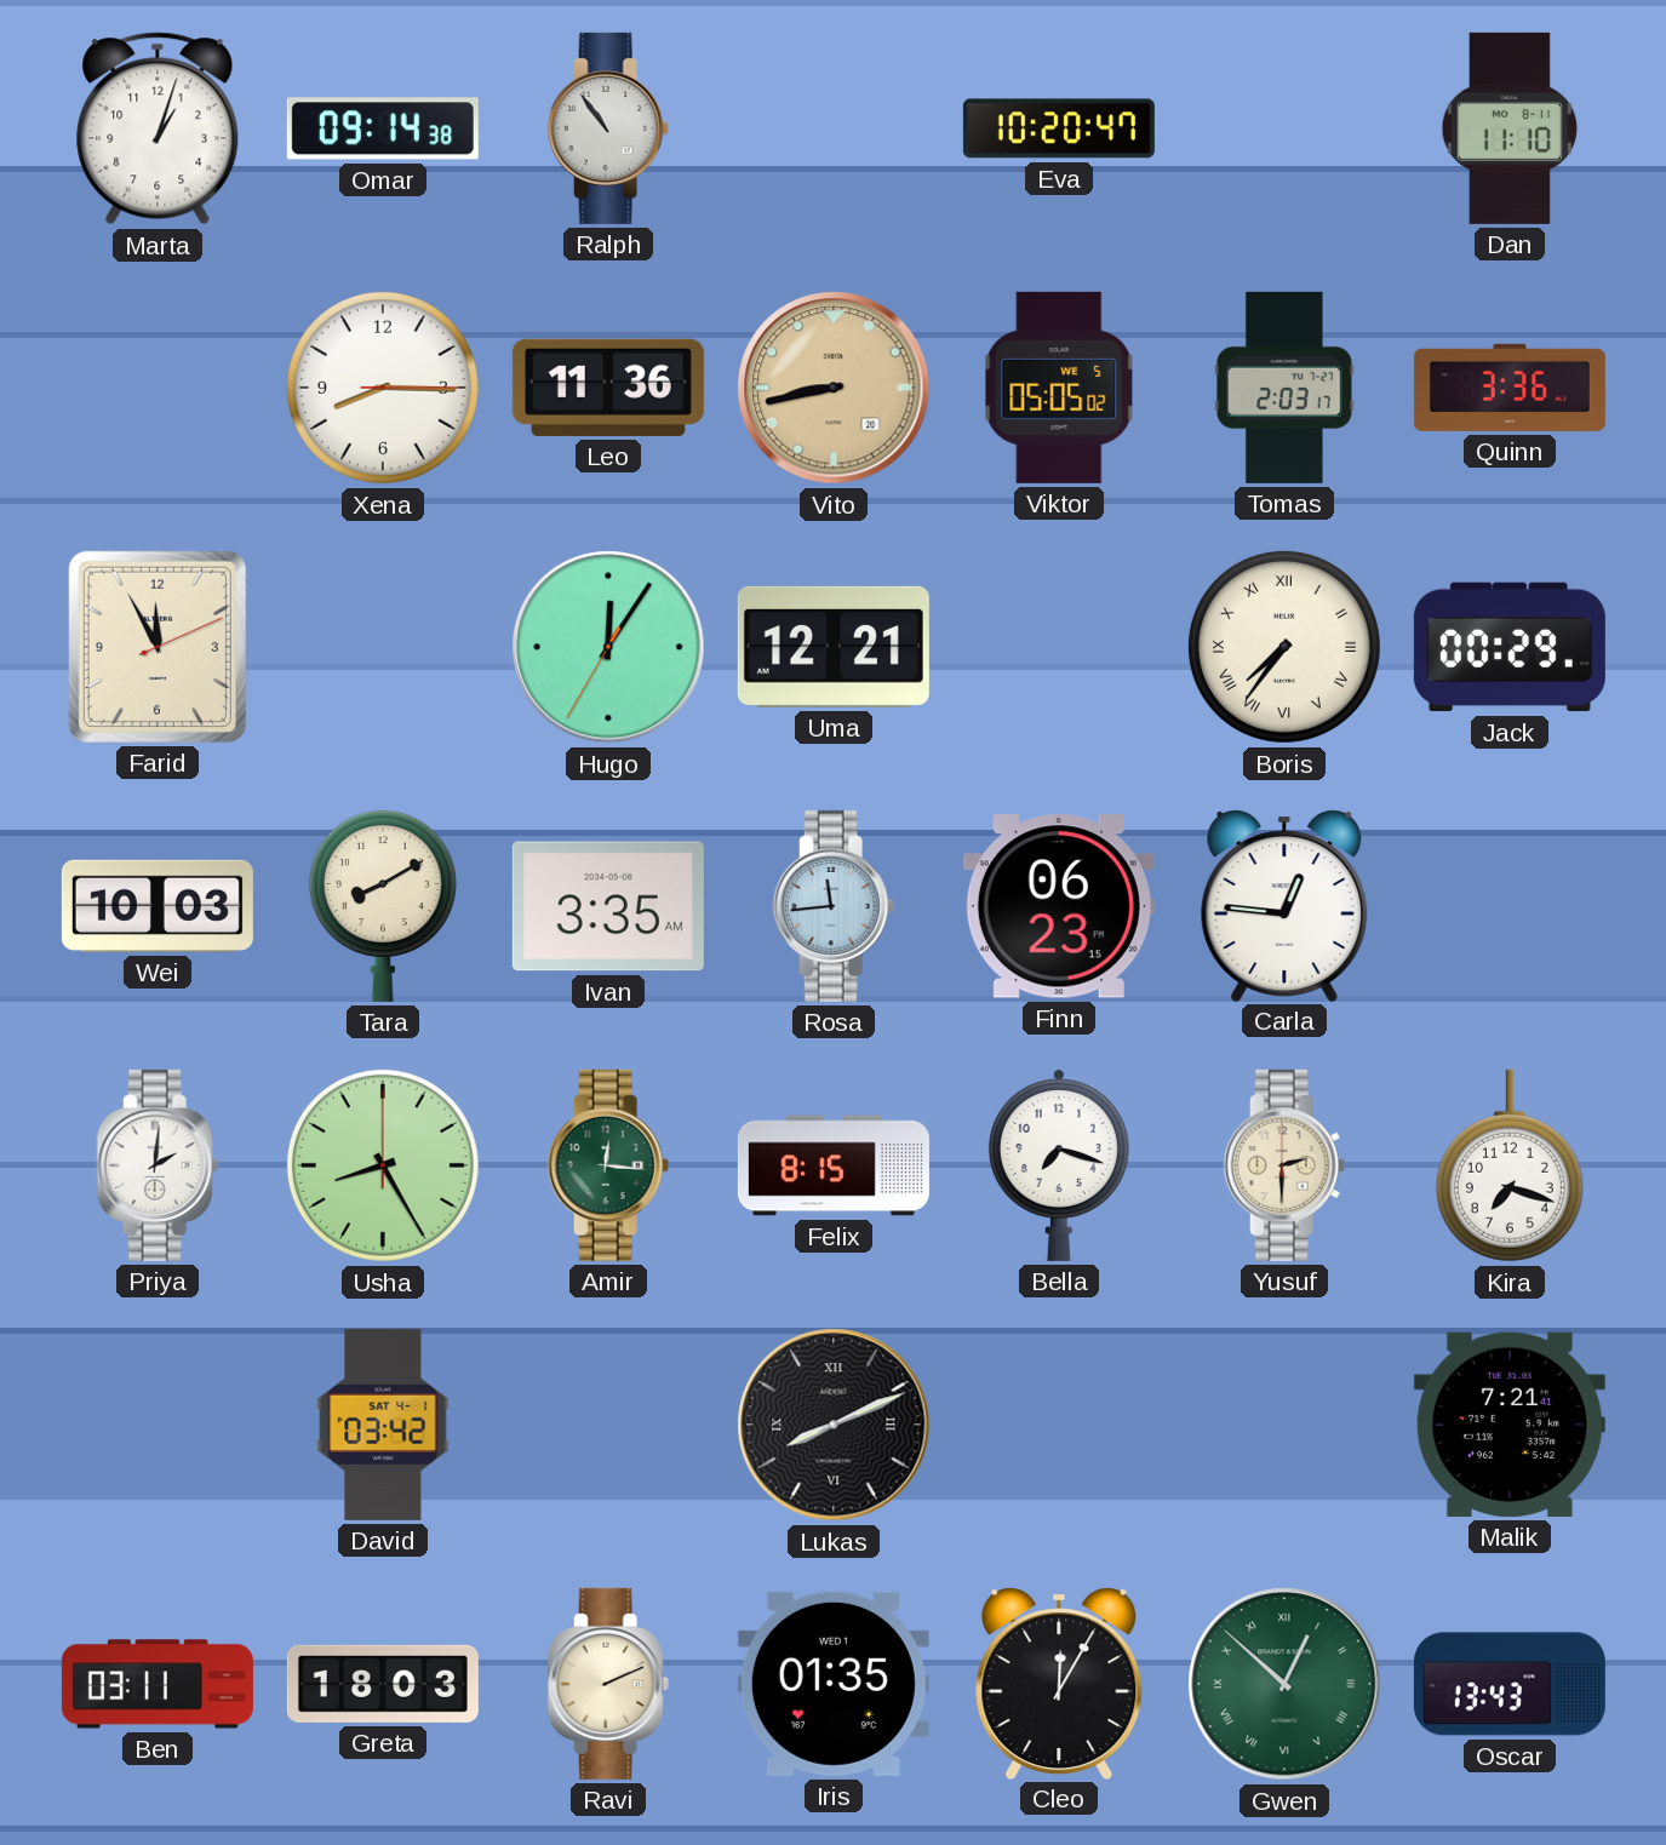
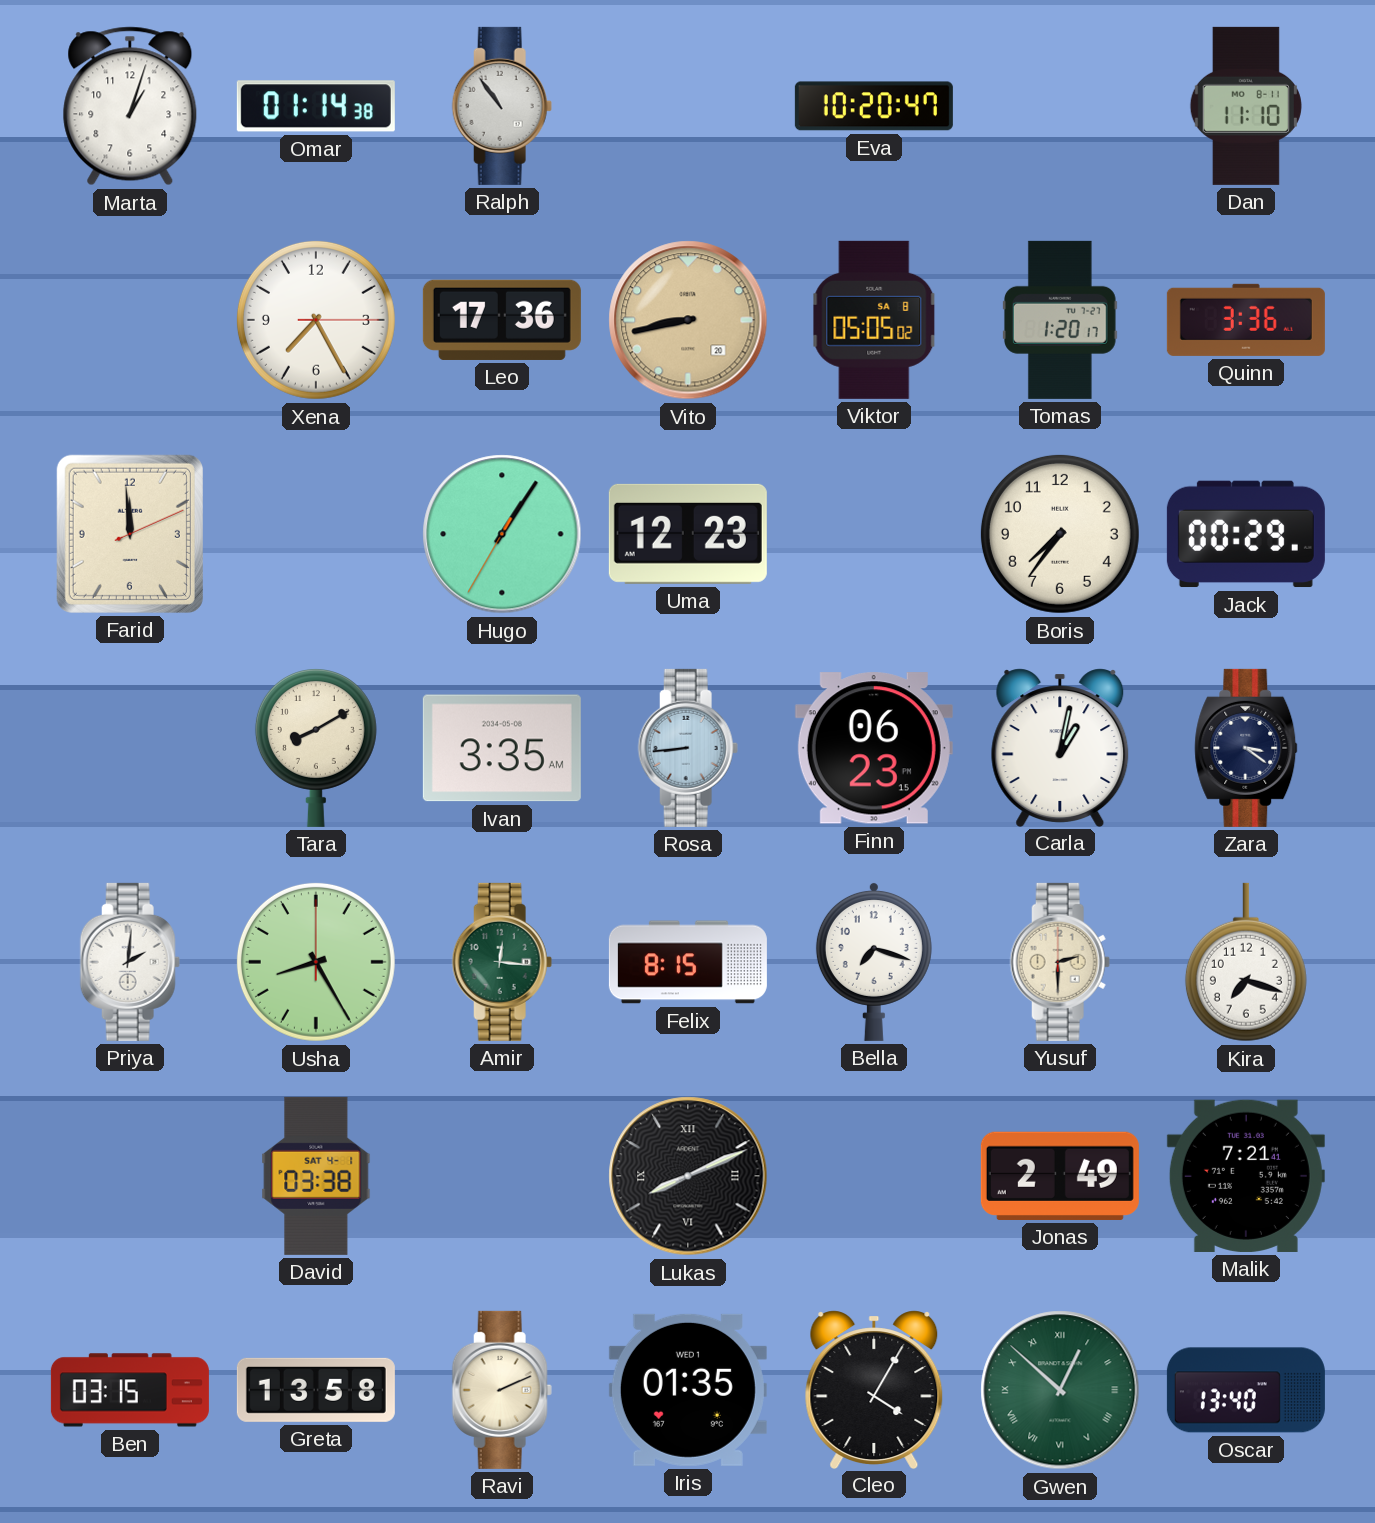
Omar: 09:14 -> 01:14
Xena: 8:15 -> 7:25
Leo: 11:36 -> 17:36
Viktor date: WE 5 -> SA 8
Tomas: 2:03 -> 1:20
Farid: 11:55 -> 11:59
Hugo: 12:05 -> 1:05
Uma: 12:21 -> 12:23
Boris numerals: Roman -> Arabic
Wei: 10:03 -> none
Rosa: 11:44 -> 8:44
Carla: 12:46 -> 1:02
Zara: none -> 3:21
David: 03:42 -> 03:38
Jonas: none -> 2:49
Ben: 03:11 -> 03:15
Greta: 18:03 -> 13:58
Cleo: 12:05 -> 4:05
Oscar: 13:43 -> 13:40
